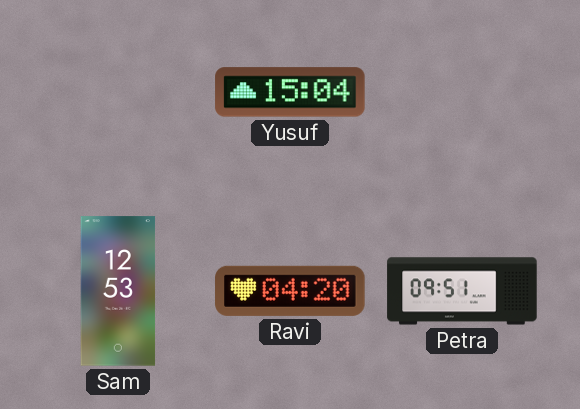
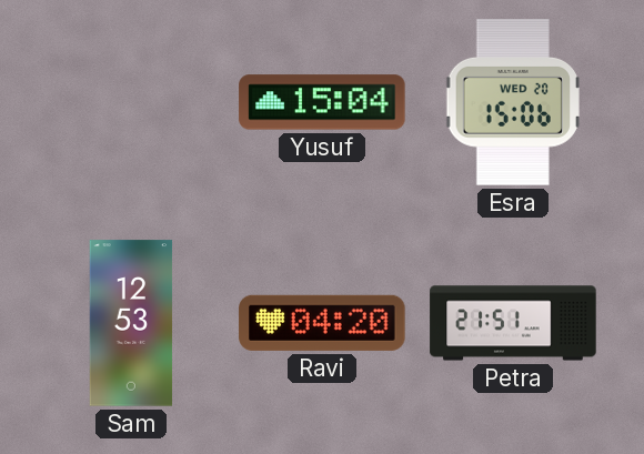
Esra: none -> 15:06
Petra: 09:51 -> 21:51
